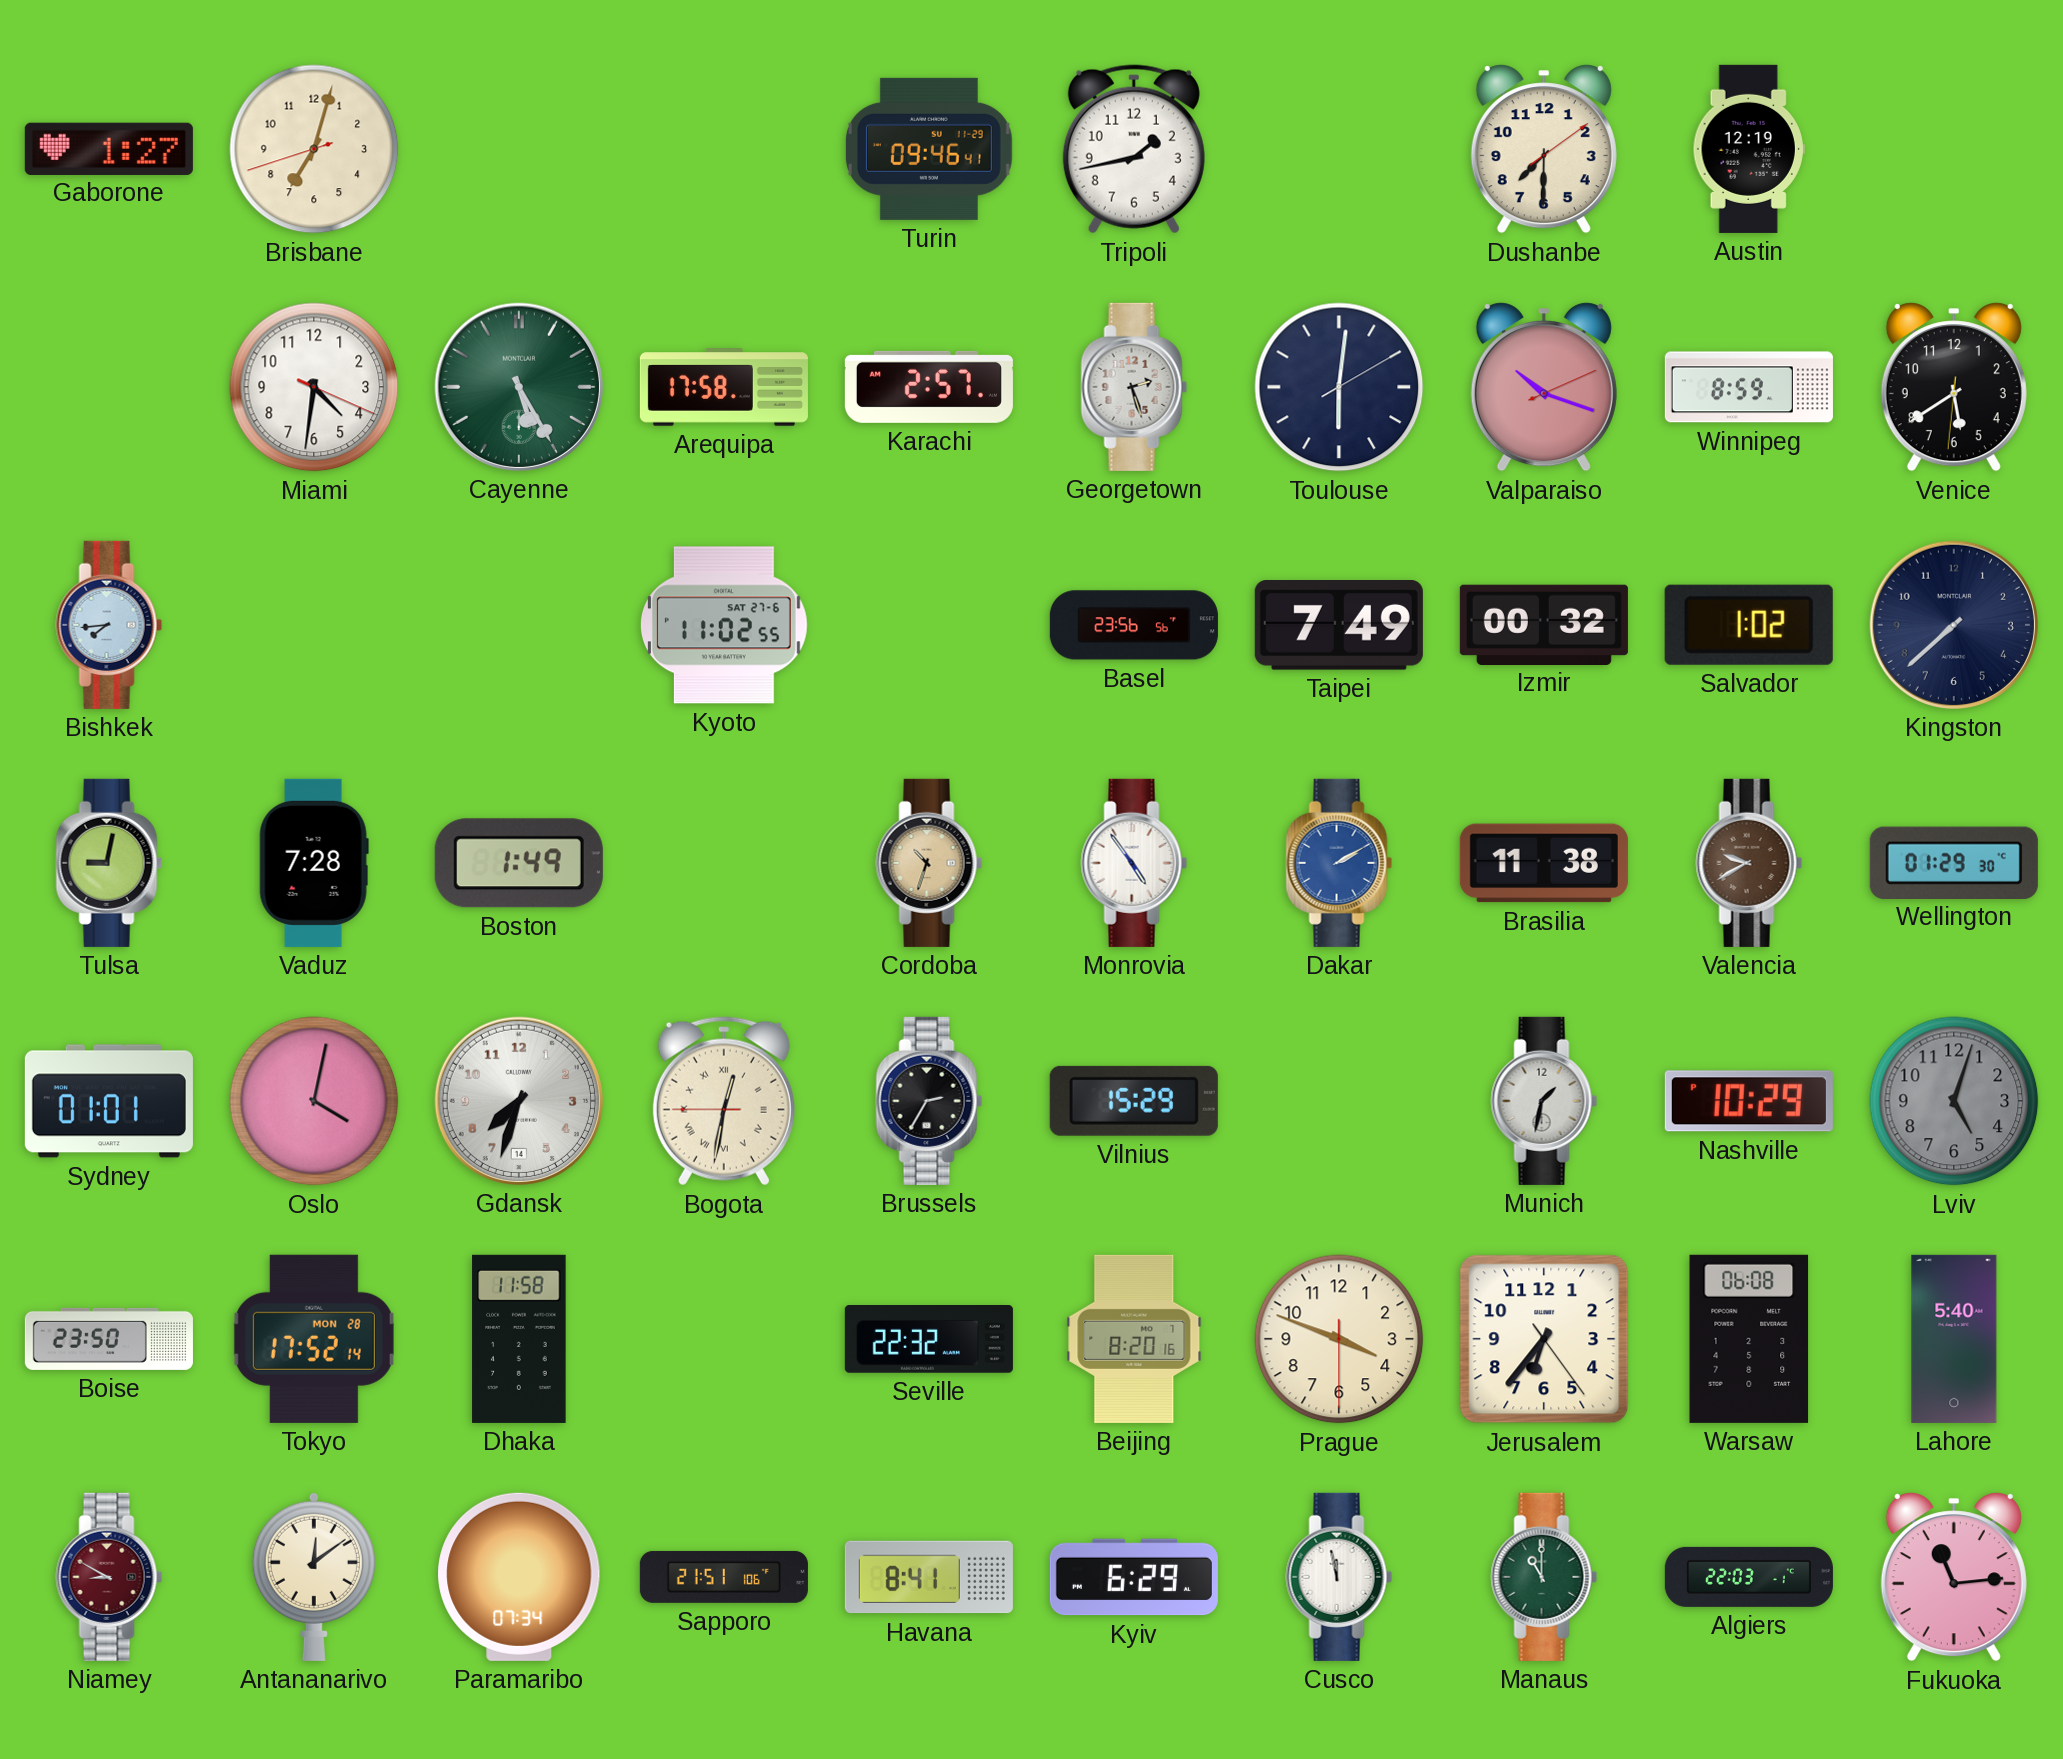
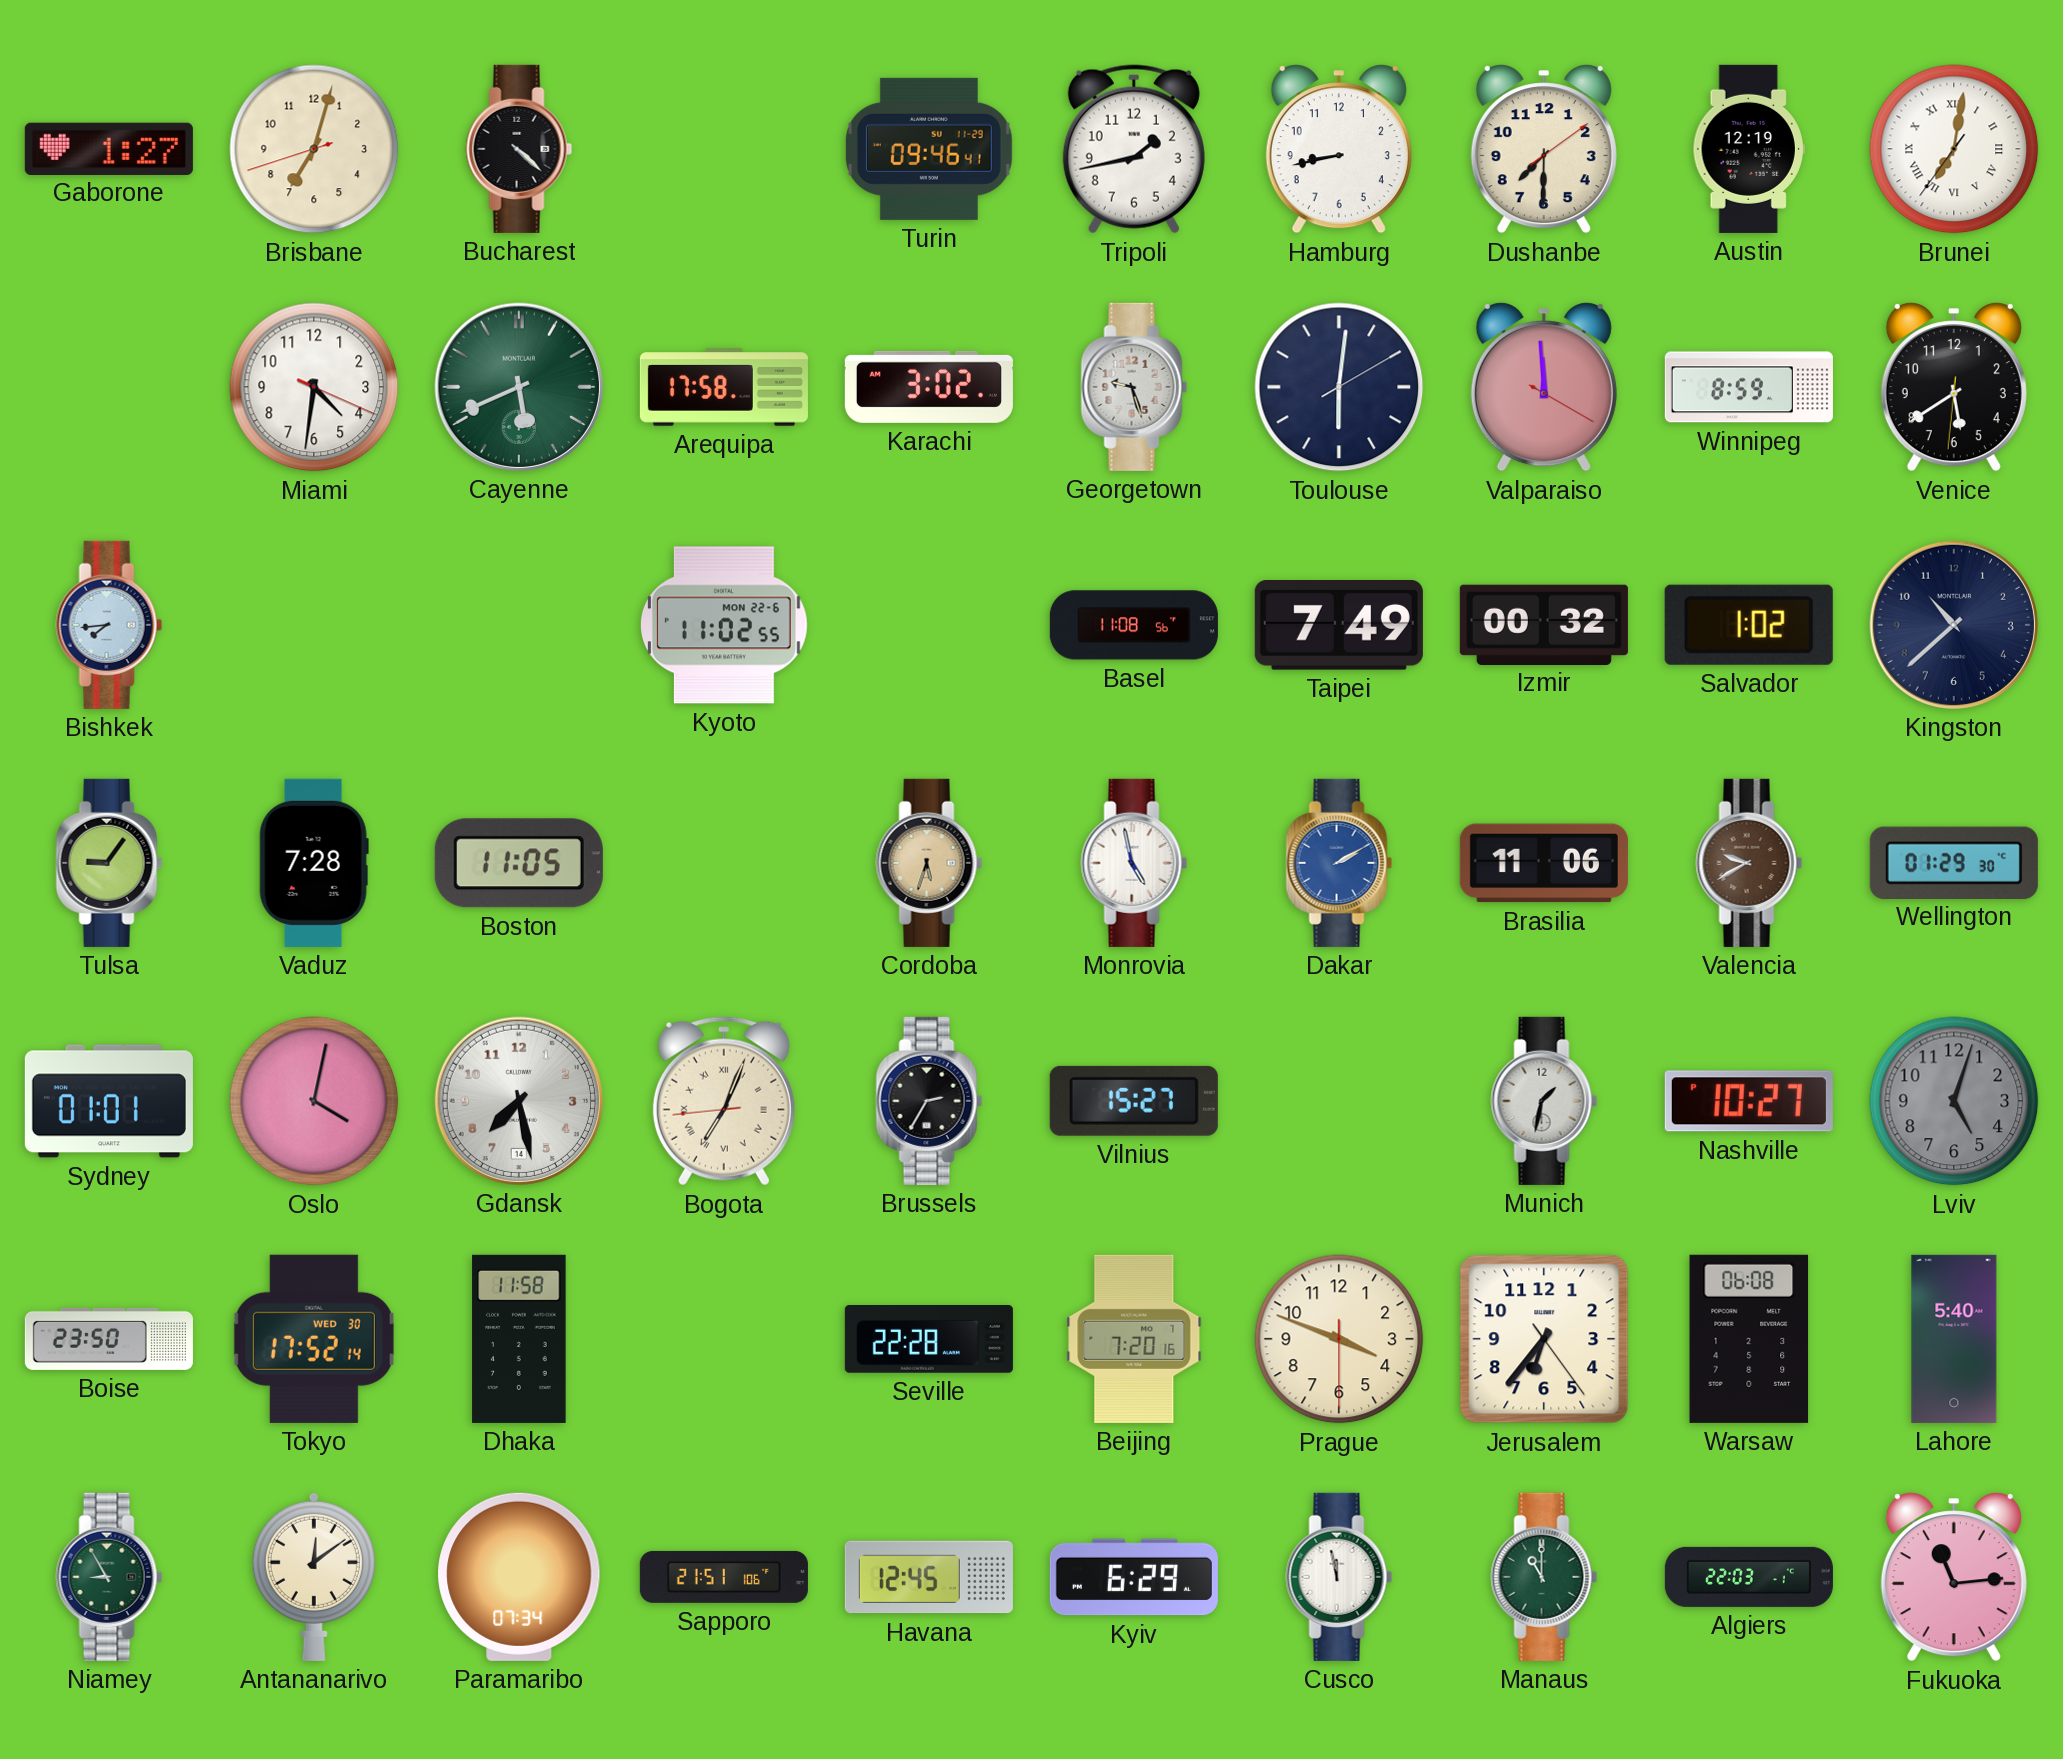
Bucharest: none -> 4:22
Hamburg: none -> 8:43
Brunei: none -> 7:01
Cayenne: 5:25 -> 5:41
Karachi: 2:57 -> 3:02
Georgetown: 2:27 -> 9:27
Valparaiso: 10:18 -> 11:59
Kyoto date: SAT 27-6 -> MON 22-6
Basel: 23:56 -> 11:08
Kingston: 7:38 -> 10:38
Tulsa: 9:02 -> 9:06
Boston: 1:49 -> 11:05
Cordoba: 10:33 -> 5:33
Monrovia: 4:54 -> 4:58
Brasilia: 11:38 -> 11:06
Gdansk: 7:33 -> 7:28
Bogota: 12:31 -> 7:03
Vilnius: 15:29 -> 15:27
Nashville: 10:29 -> 10:27
Tokyo date: MON 28 -> WED 30
Seville: 22:32 -> 22:28
Beijing: 8:20 -> 7:20
Niamey: 8:50 -> 8:55
Niamey dial: burgundy -> green
Havana: 8:41 -> 12:45
